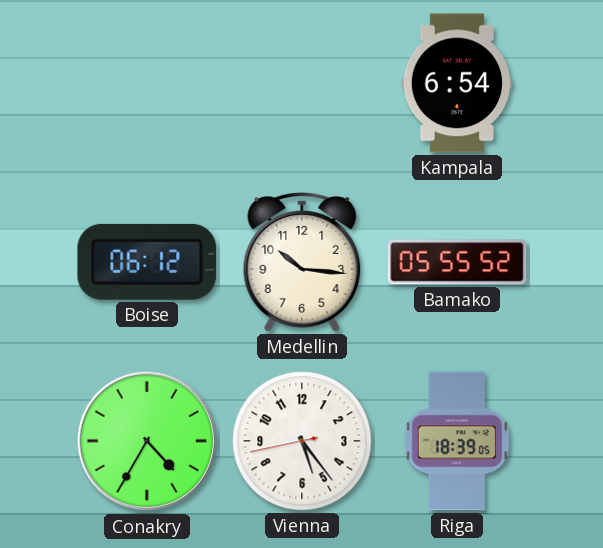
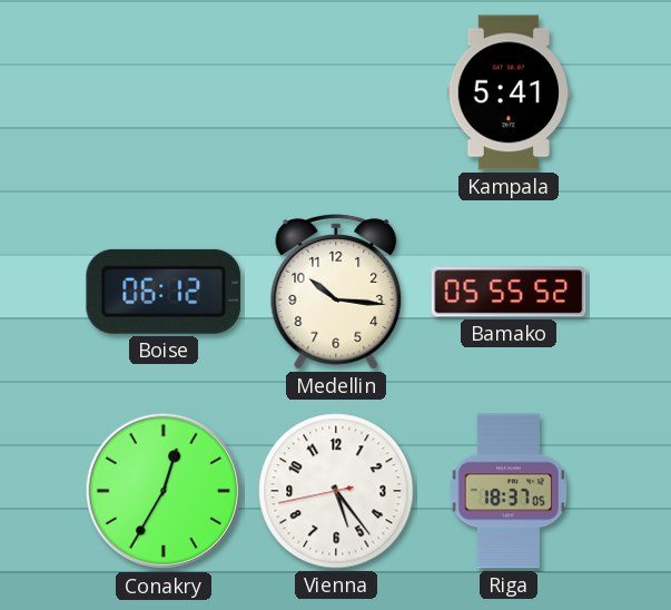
Kampala: 6:54 -> 5:41
Conakry: 4:35 -> 12:35
Riga: 18:39 -> 18:37
